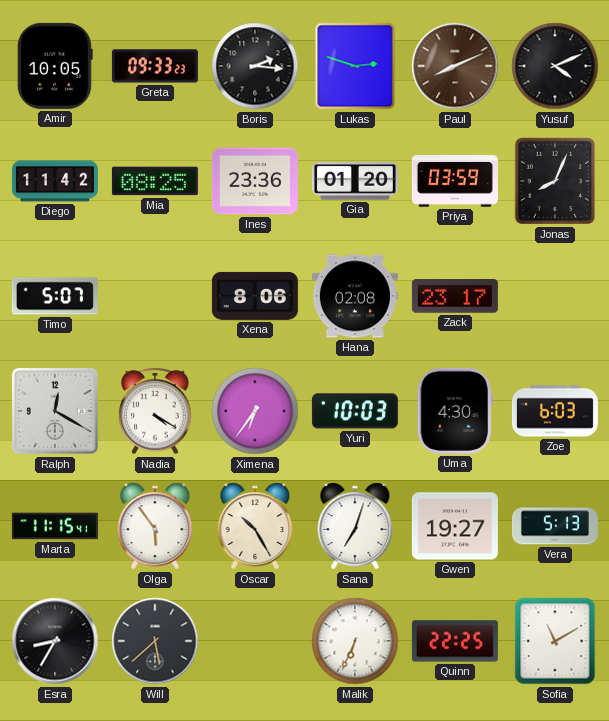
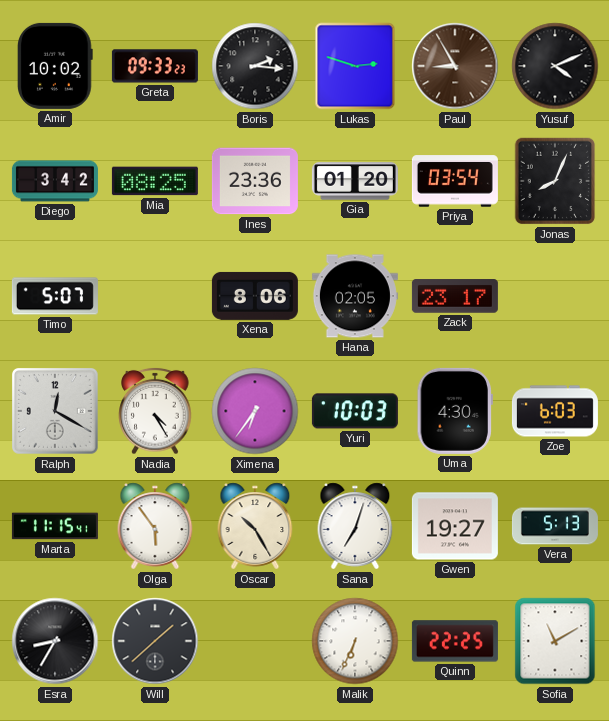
Amir: 10:05 -> 10:02
Paul: 8:11 -> 8:55
Diego: 11:42 -> 3:42
Priya: 03:59 -> 03:54
Hana: 02:08 -> 02:05
Nadia: 4:20 -> 4:25
Will: 5:38 -> 1:38
